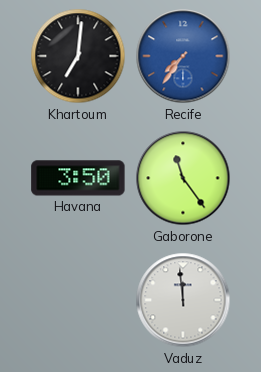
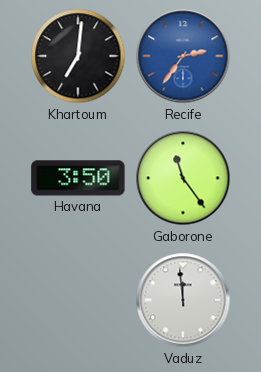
Recife: 7:36 -> 2:36
